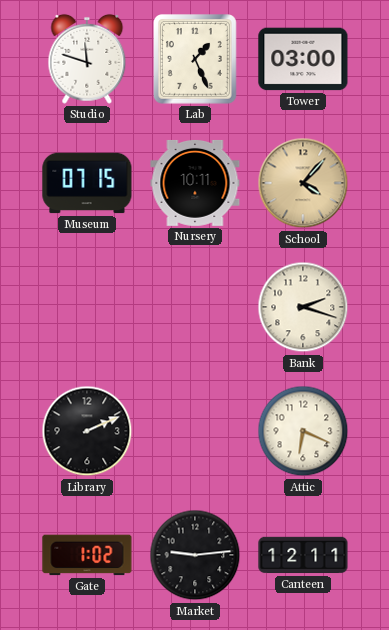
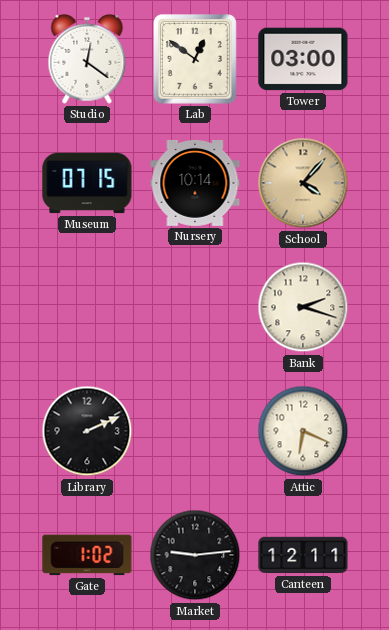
Studio: 11:48 -> 12:21
Lab: 1:26 -> 12:51
Nursery: 10:11 -> 10:14
